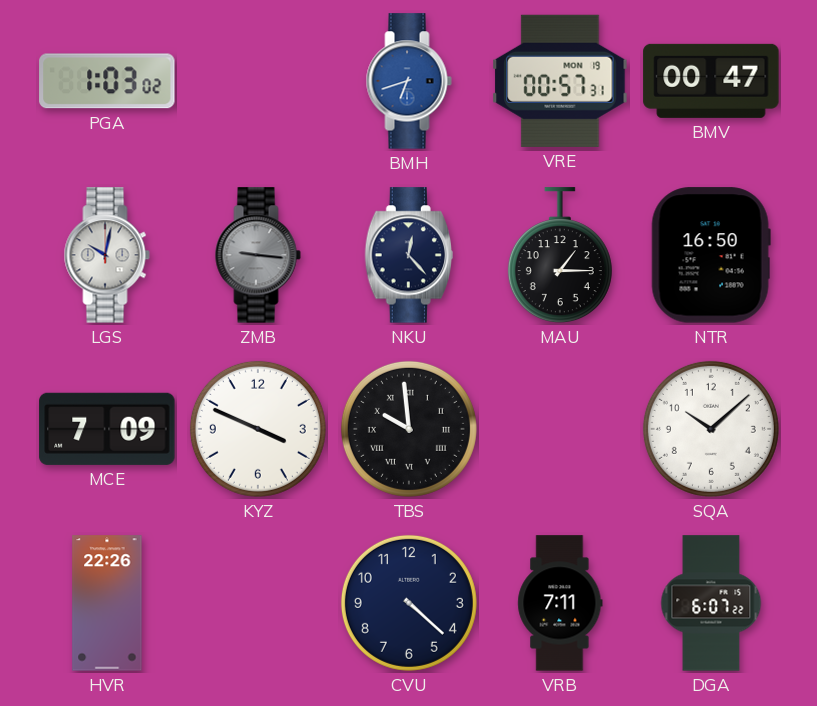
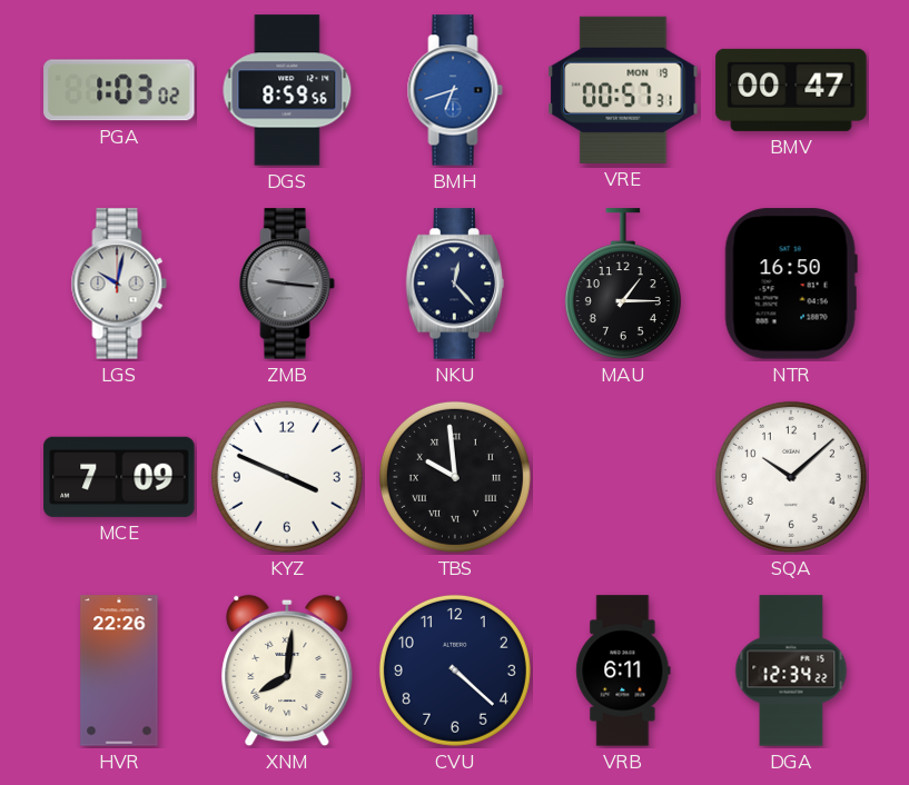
DGS: none -> 8:59
XNM: none -> 8:01
VRB: 7:11 -> 6:11
DGA: 6:07 -> 12:34
